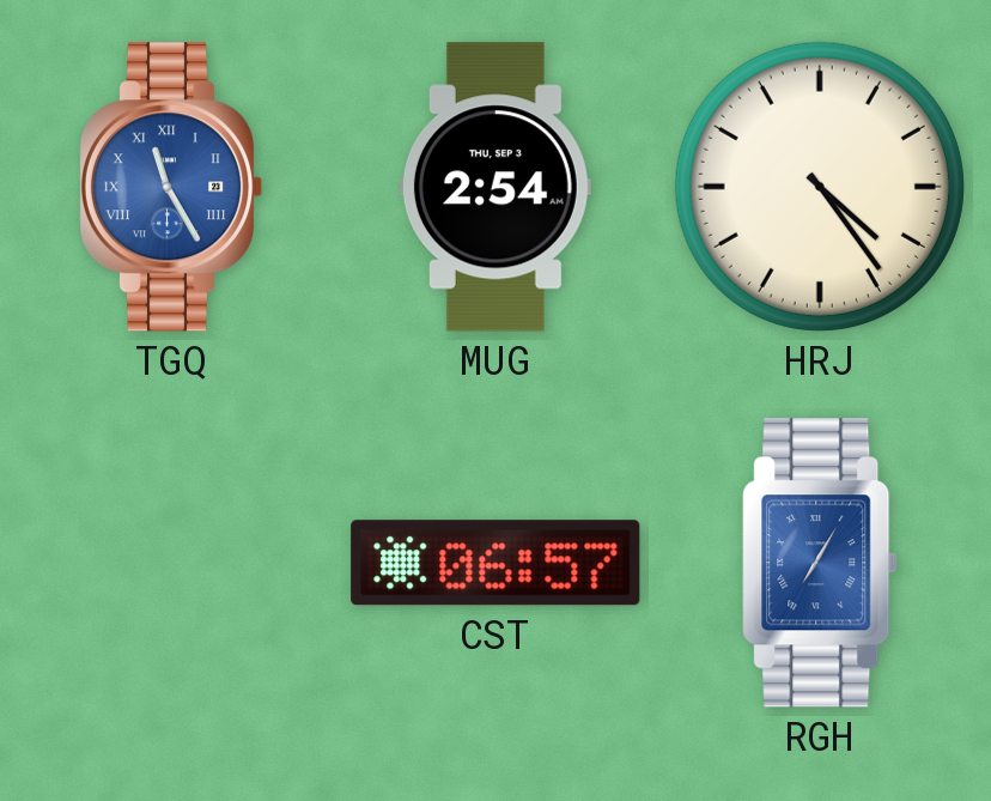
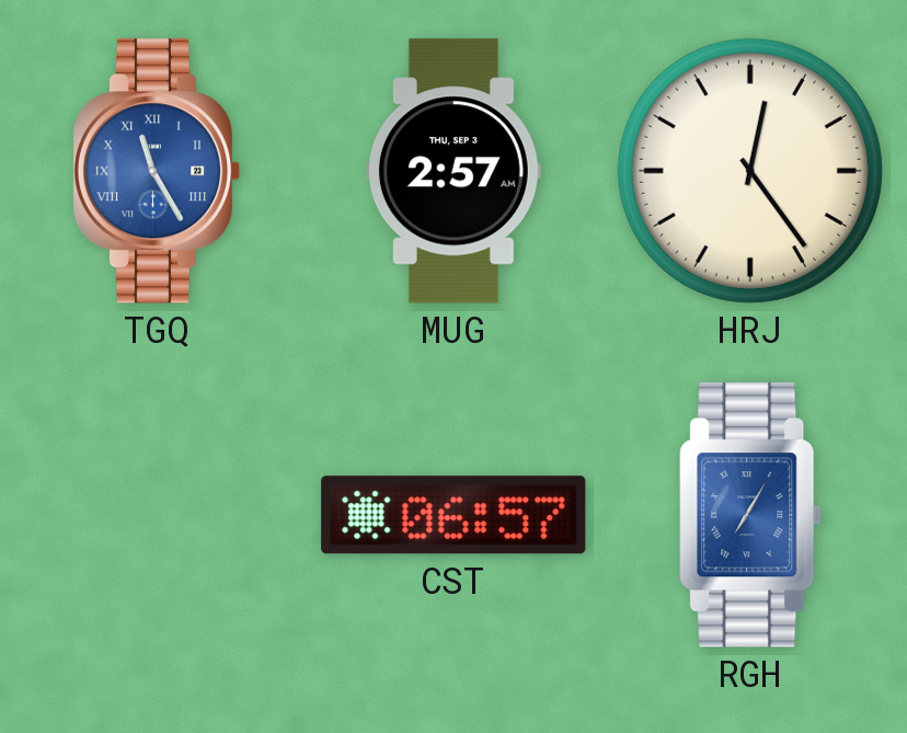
MUG: 2:54 -> 2:57
HRJ: 4:24 -> 12:24
